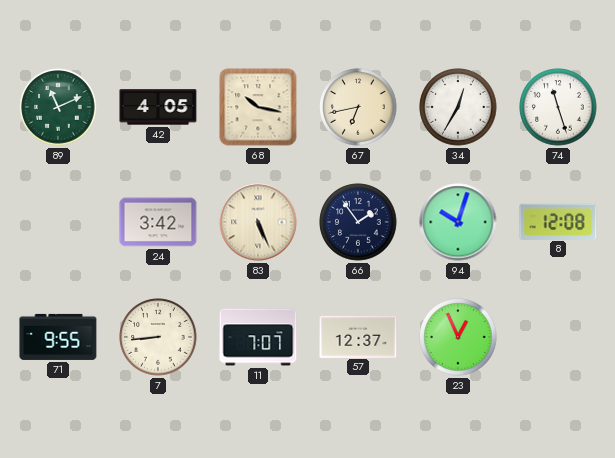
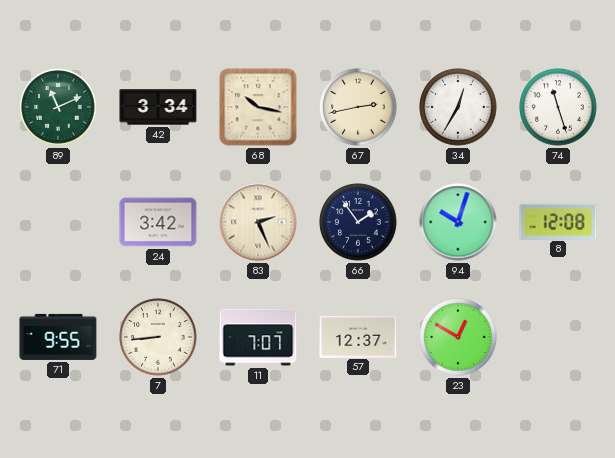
42: 4:05 -> 3:34
67: 6:43 -> 2:43
83: 5:26 -> 2:26
23: 12:56 -> 12:50
